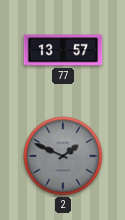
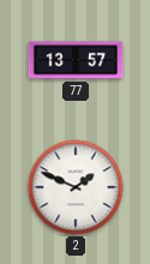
2 dial: grey -> white
